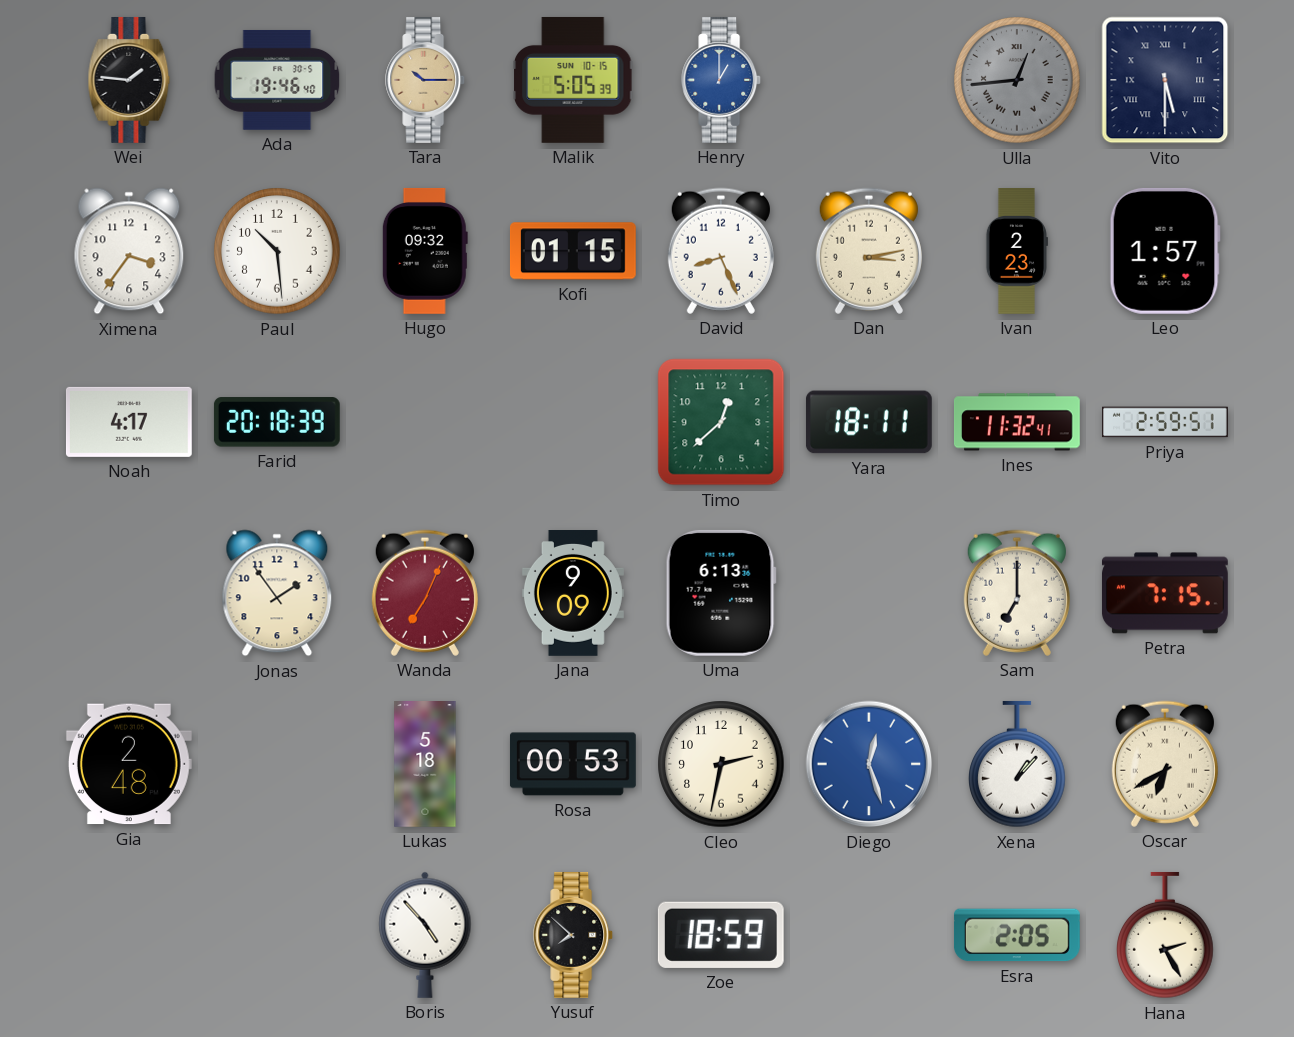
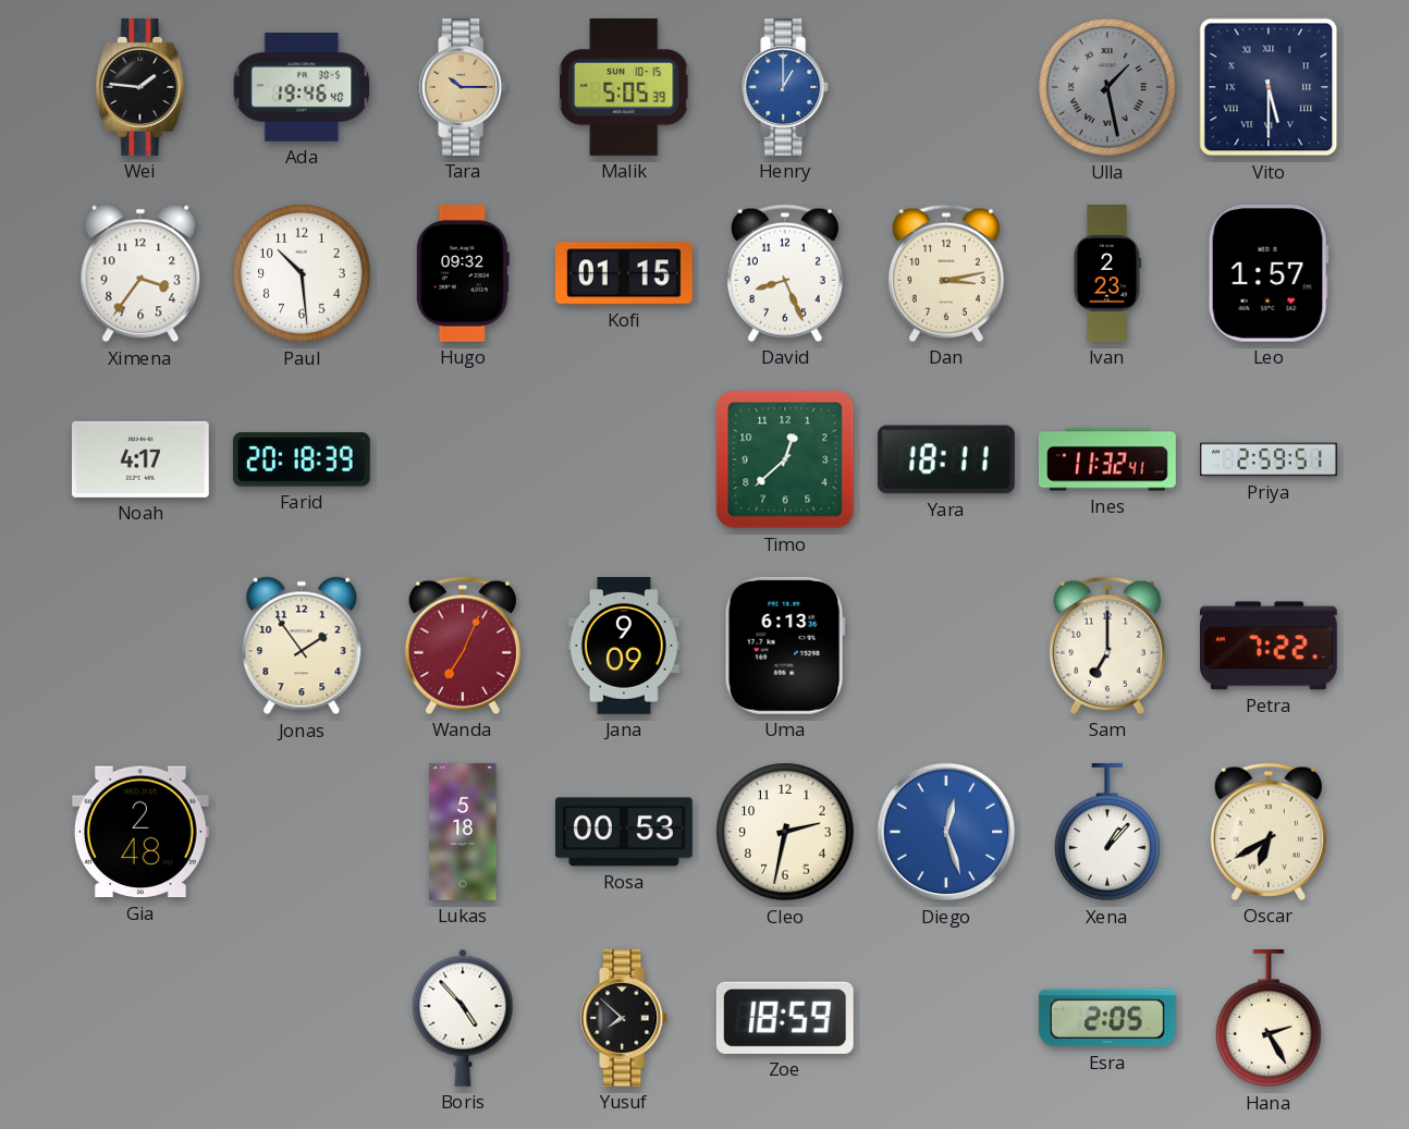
Ulla: 12:44 -> 1:28
Petra: 7:15 -> 7:22
